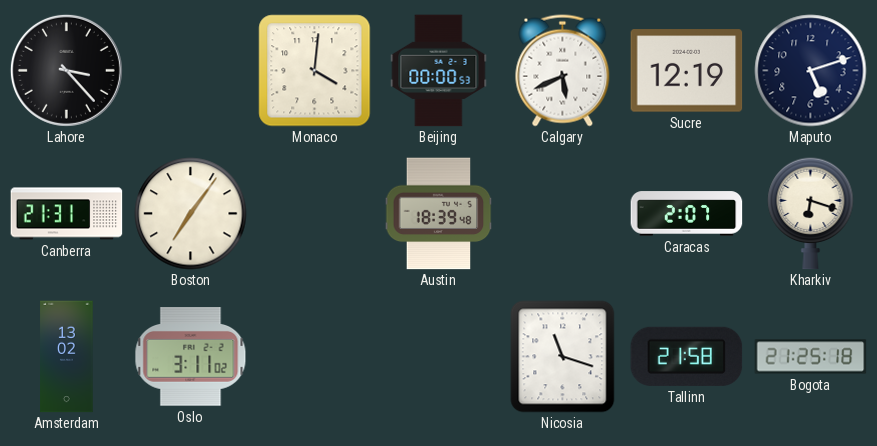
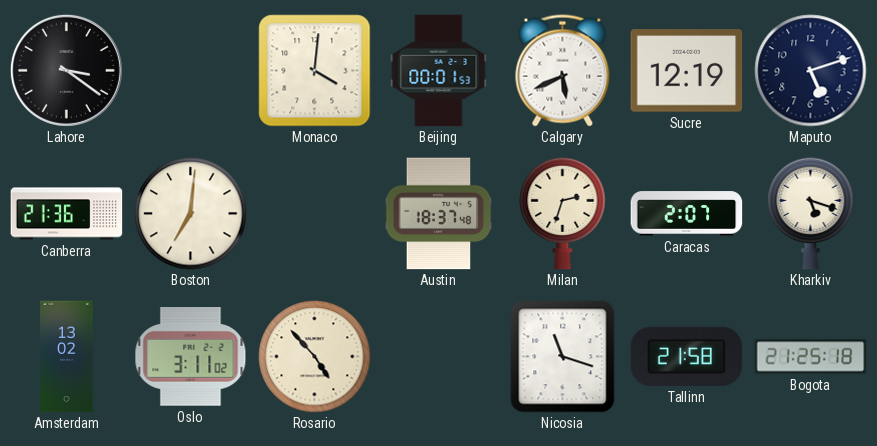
Lahore: 3:23 -> 3:21
Beijing: 00:00 -> 00:01
Canberra: 21:31 -> 21:36
Boston: 7:06 -> 7:01
Austin: 18:39 -> 18:37
Milan: none -> 2:33
Kharkiv: 6:18 -> 5:18
Rosario: none -> 4:53
